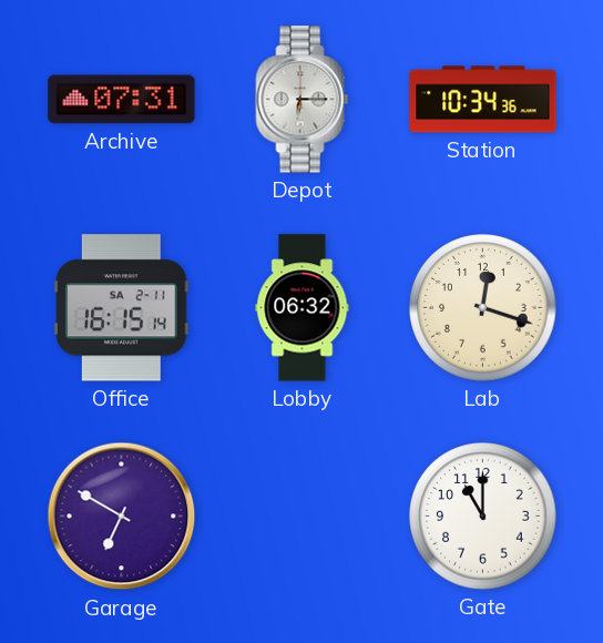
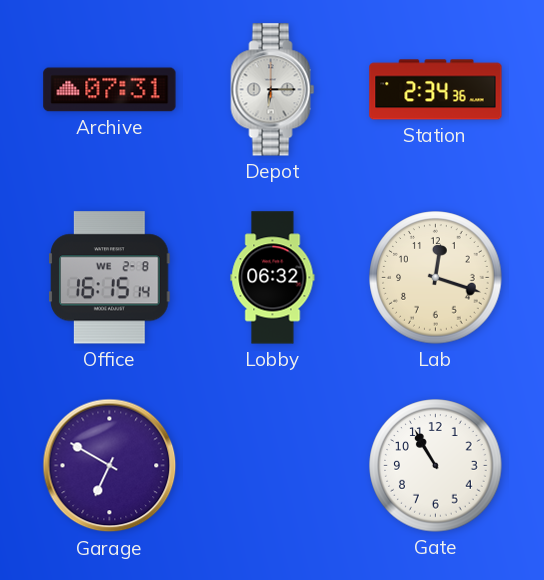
Station: 10:34 -> 2:34
Office date: SA 2-11 -> WE 2-8
Gate: 11:00 -> 10:55
